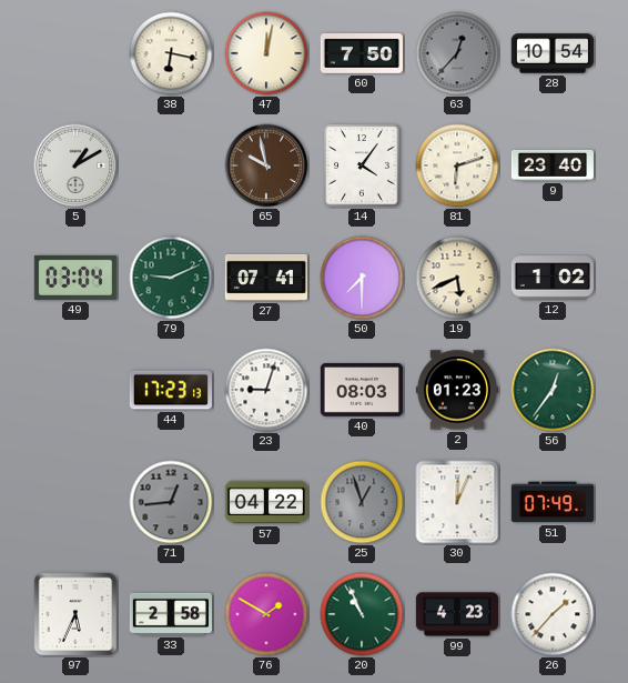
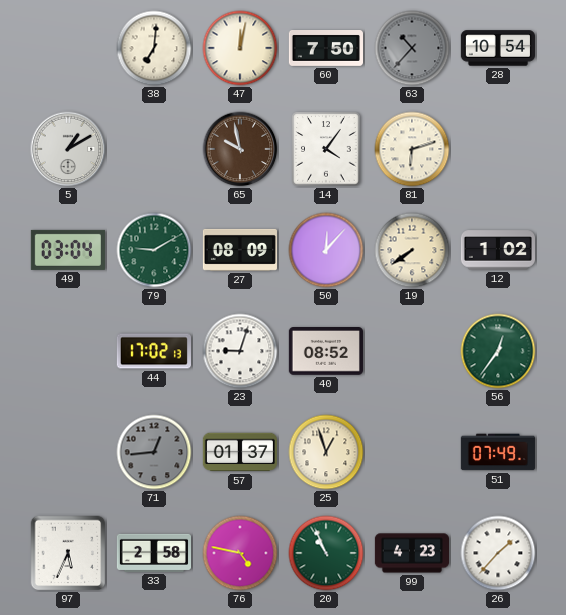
38: 6:17 -> 7:01
63: 12:37 -> 10:37
9: 23:40 -> none
79: 9:11 -> 9:10
27: 07:41 -> 08:09
50: 7:30 -> 12:07
19: 5:41 -> 7:39
44: 17:23 -> 17:02
40: 08:03 -> 08:52
2: 01:23 -> none
57: 04:22 -> 01:37
25 dial: grey -> cream
30: 12:04 -> none
76: 1:50 -> 4:47
